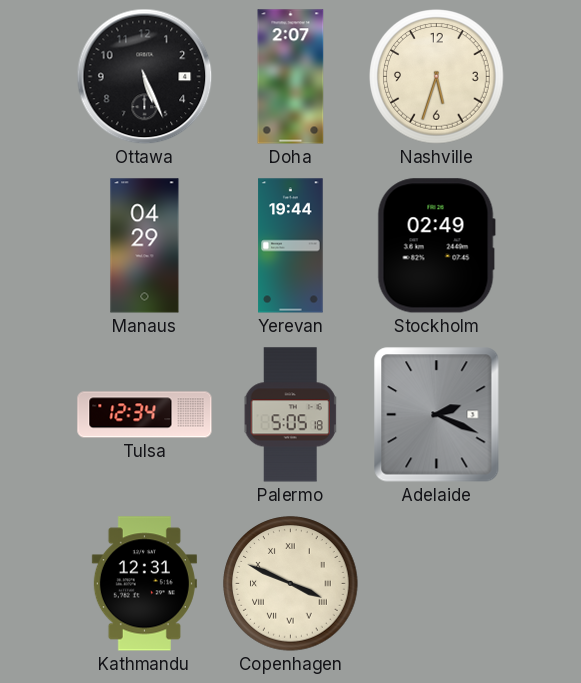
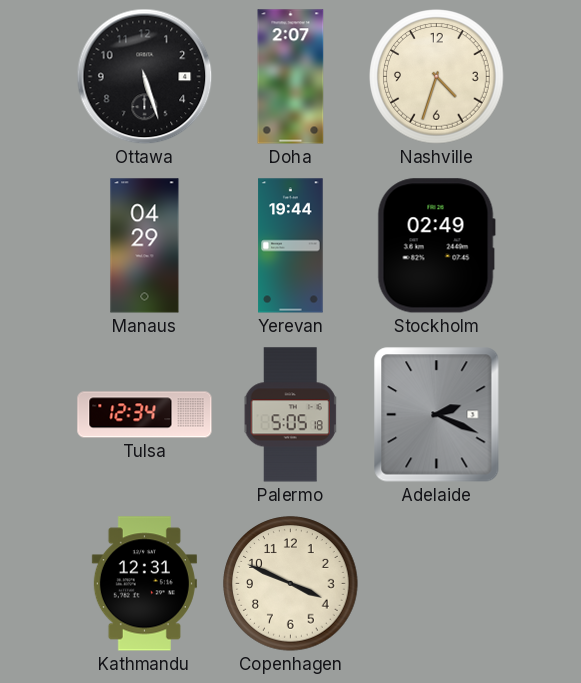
Ottawa: 5:26 -> 5:27
Nashville: 5:33 -> 4:33
Copenhagen numerals: Roman -> Arabic
